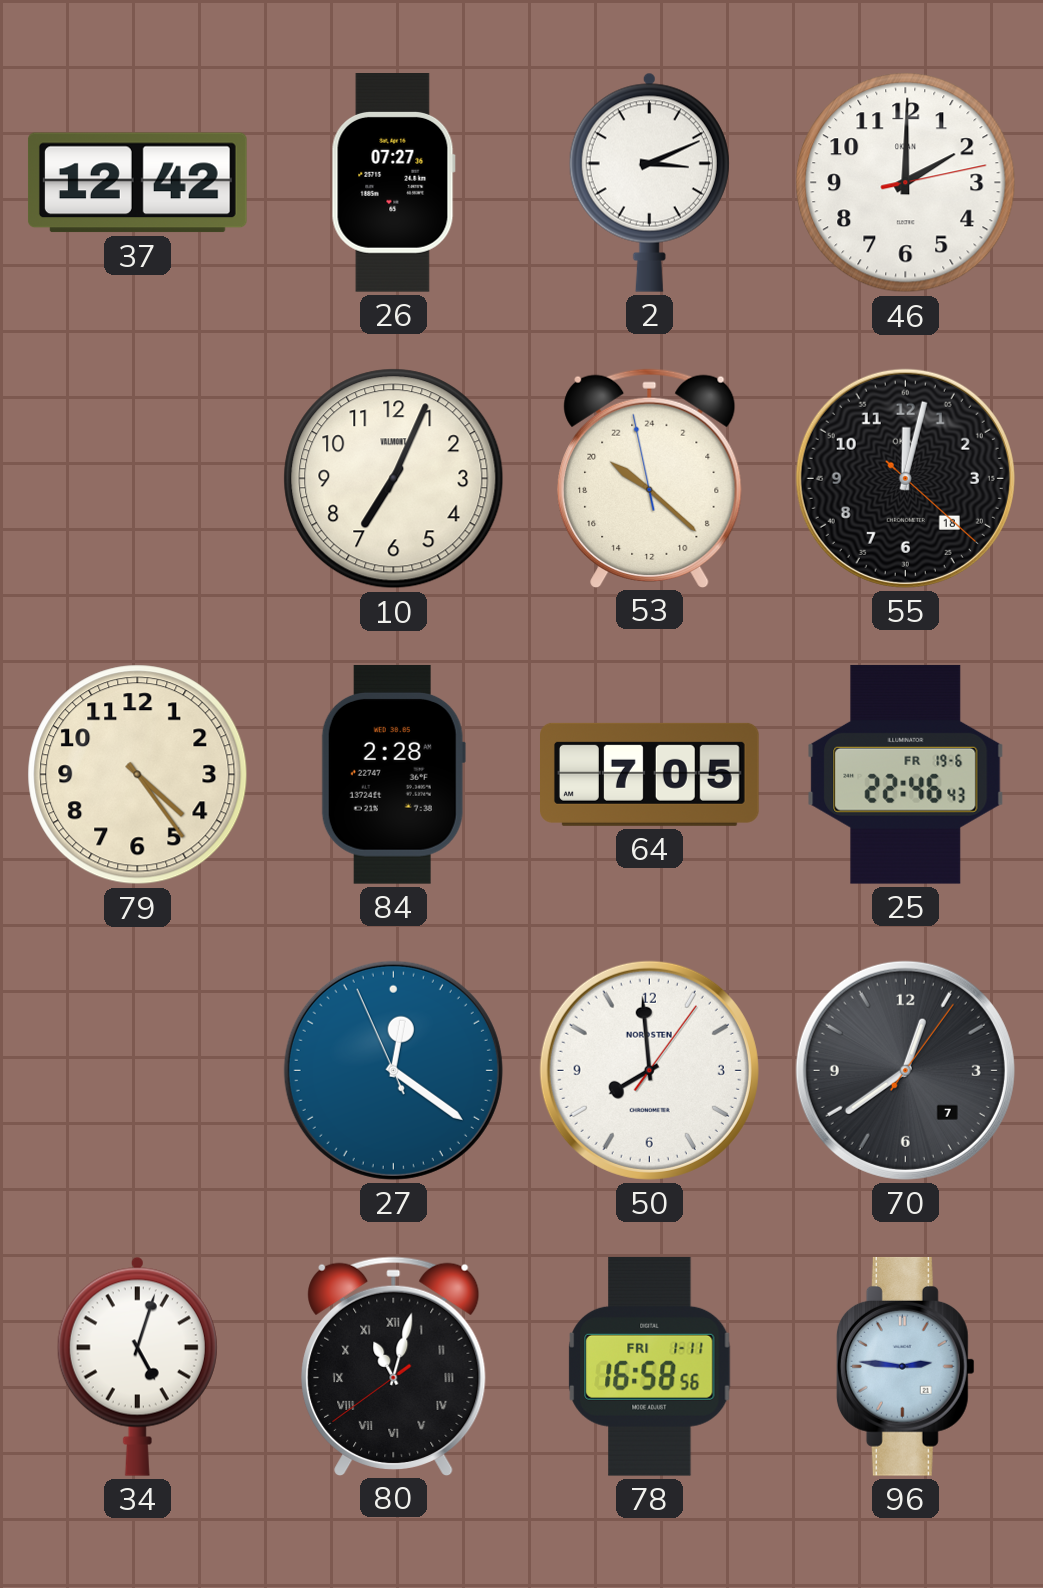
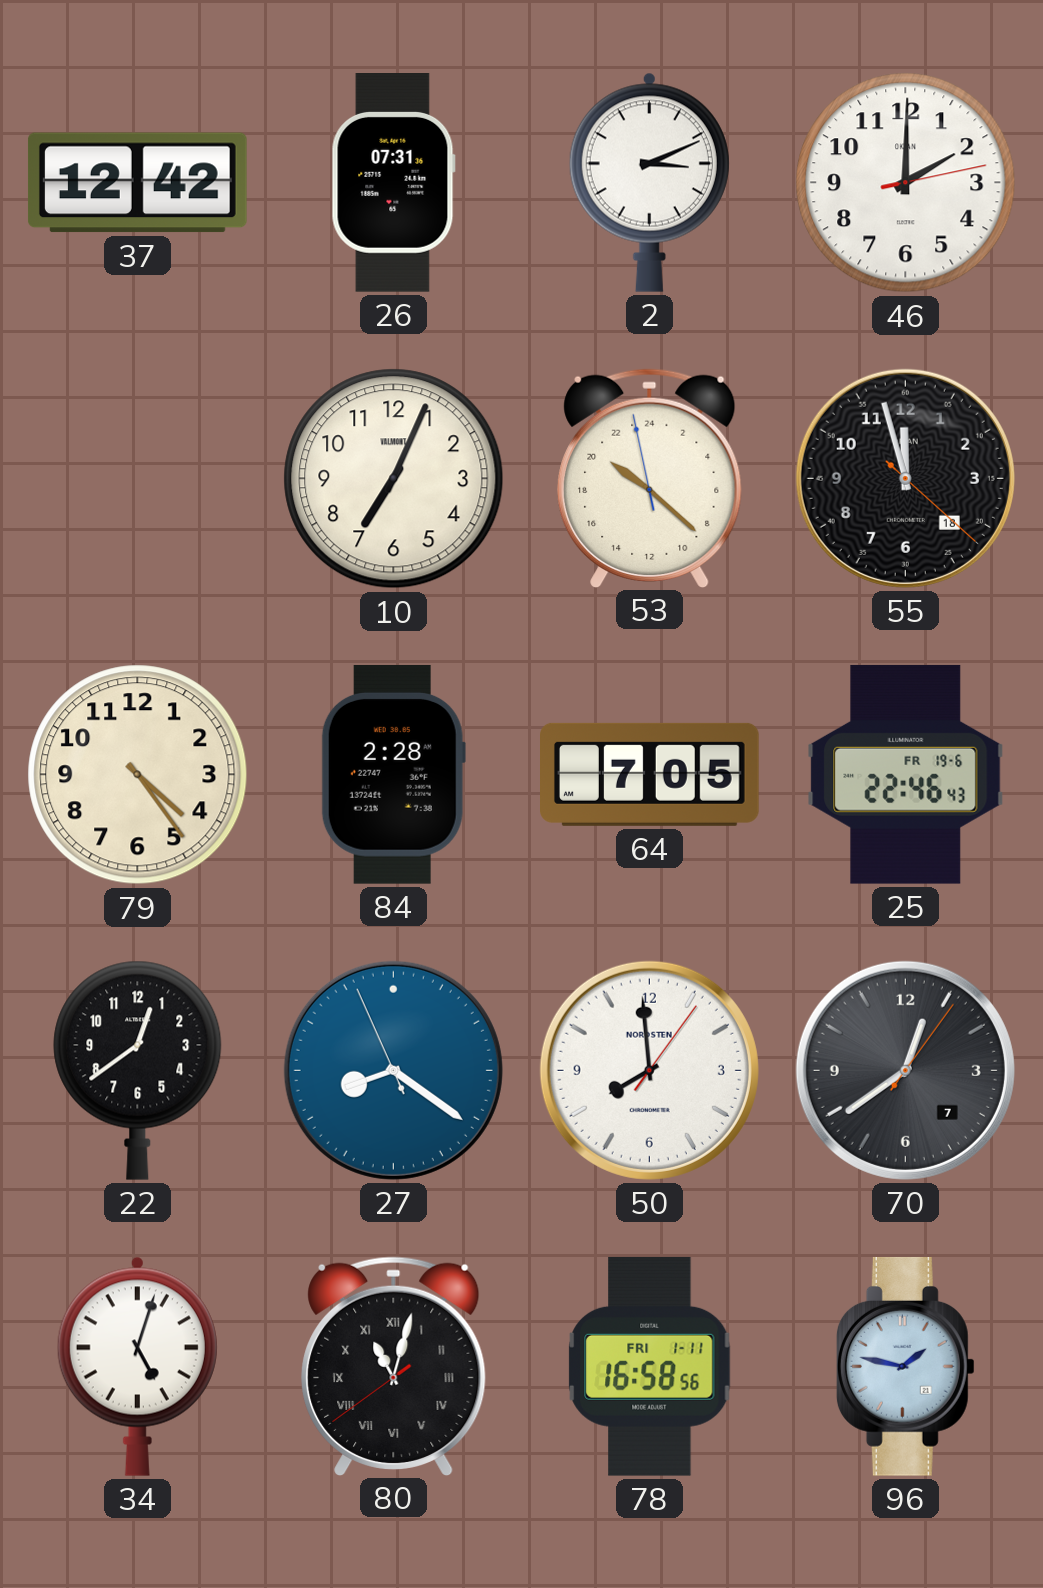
26: 07:27 -> 07:31
55: 12:02 -> 11:57
22: none -> 12:39
27: 12:20 -> 8:20
96: 2:46 -> 1:47
